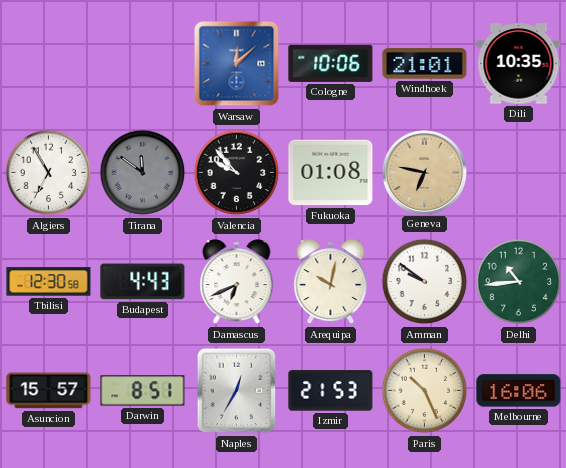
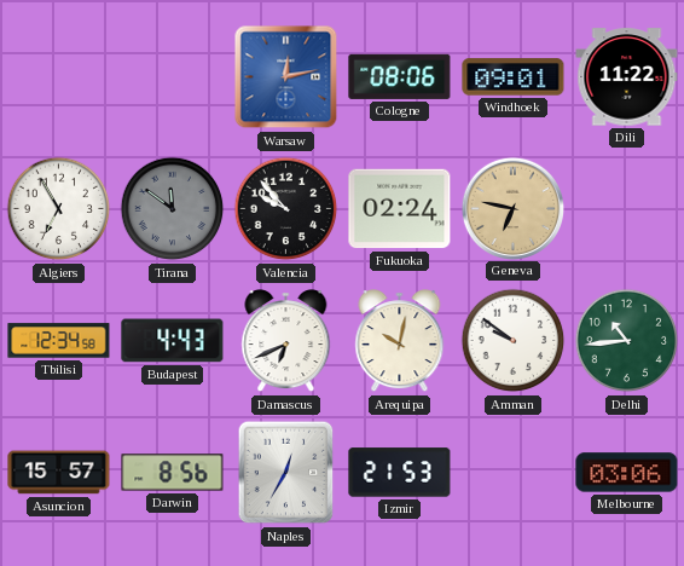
Warsaw: 12:08 -> 12:13
Cologne: 10:06 -> 08:06
Windhoek: 21:01 -> 09:01
Dili: 10:35 -> 11:22
Fukuoka: 01:08 -> 02:24
Tbilisi: 12:30 -> 12:34
Darwin: 8:51 -> 8:56
Paris: 10:26 -> none
Melbourne: 16:06 -> 03:06
